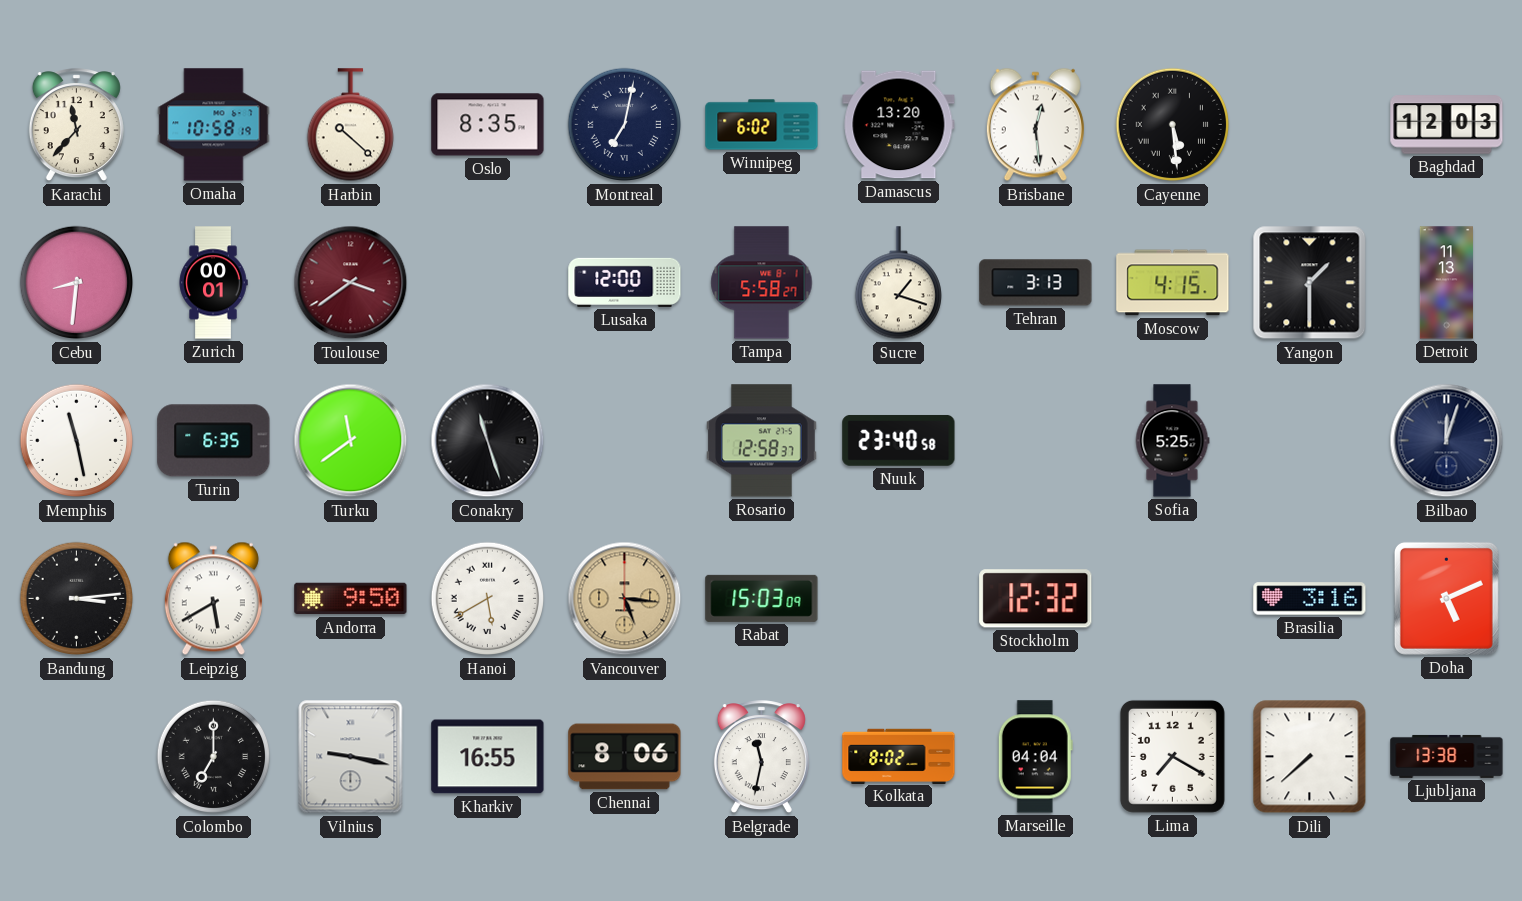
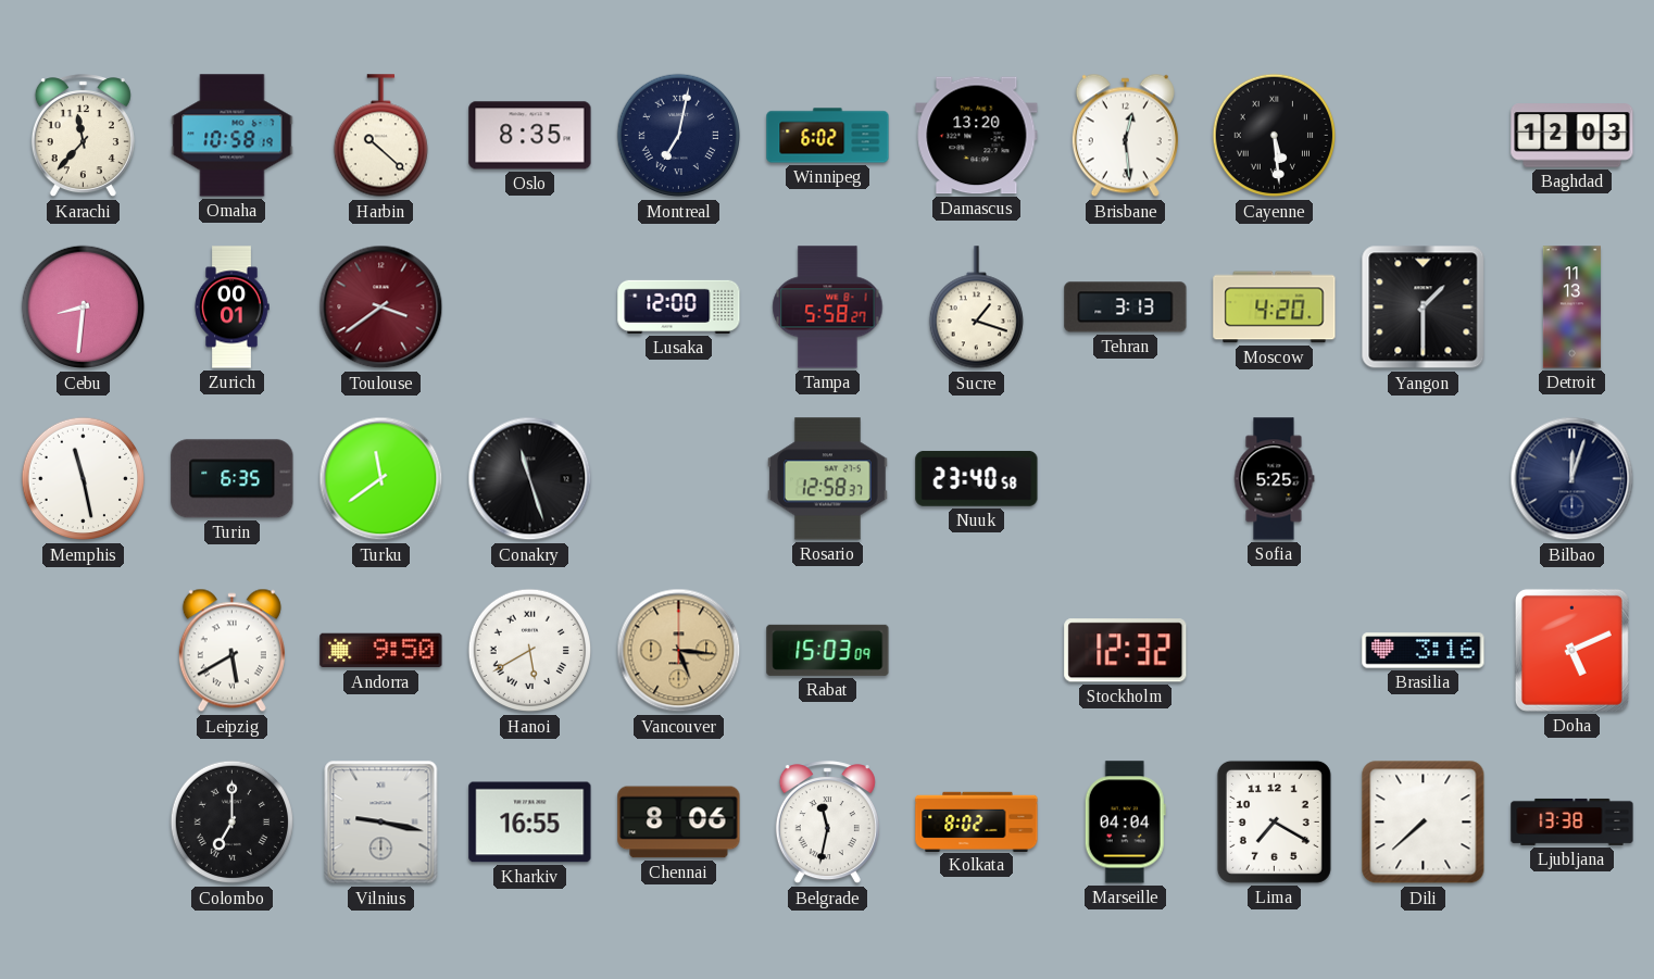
Moscow: 4:15 -> 4:20
Bandung: 3:14 -> none
